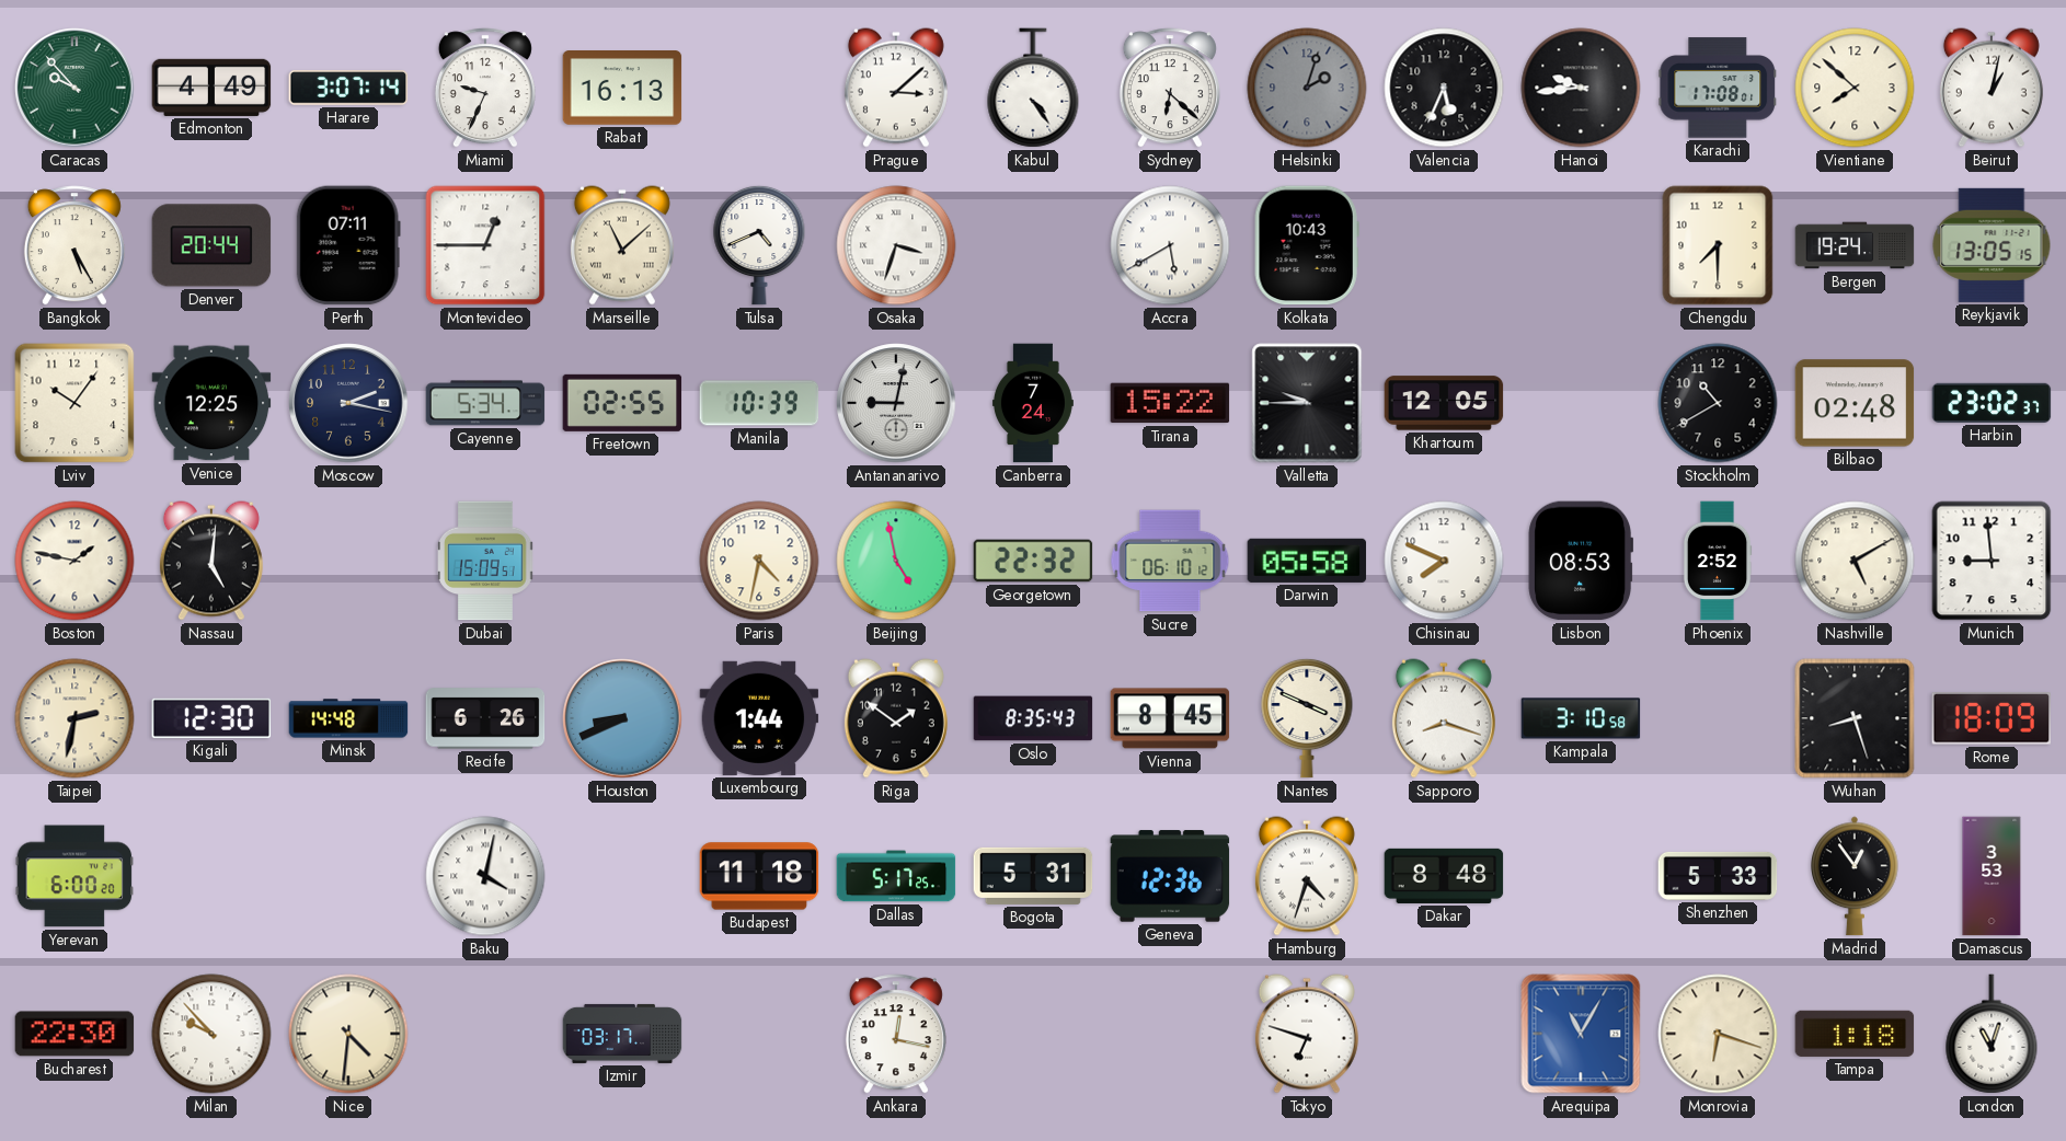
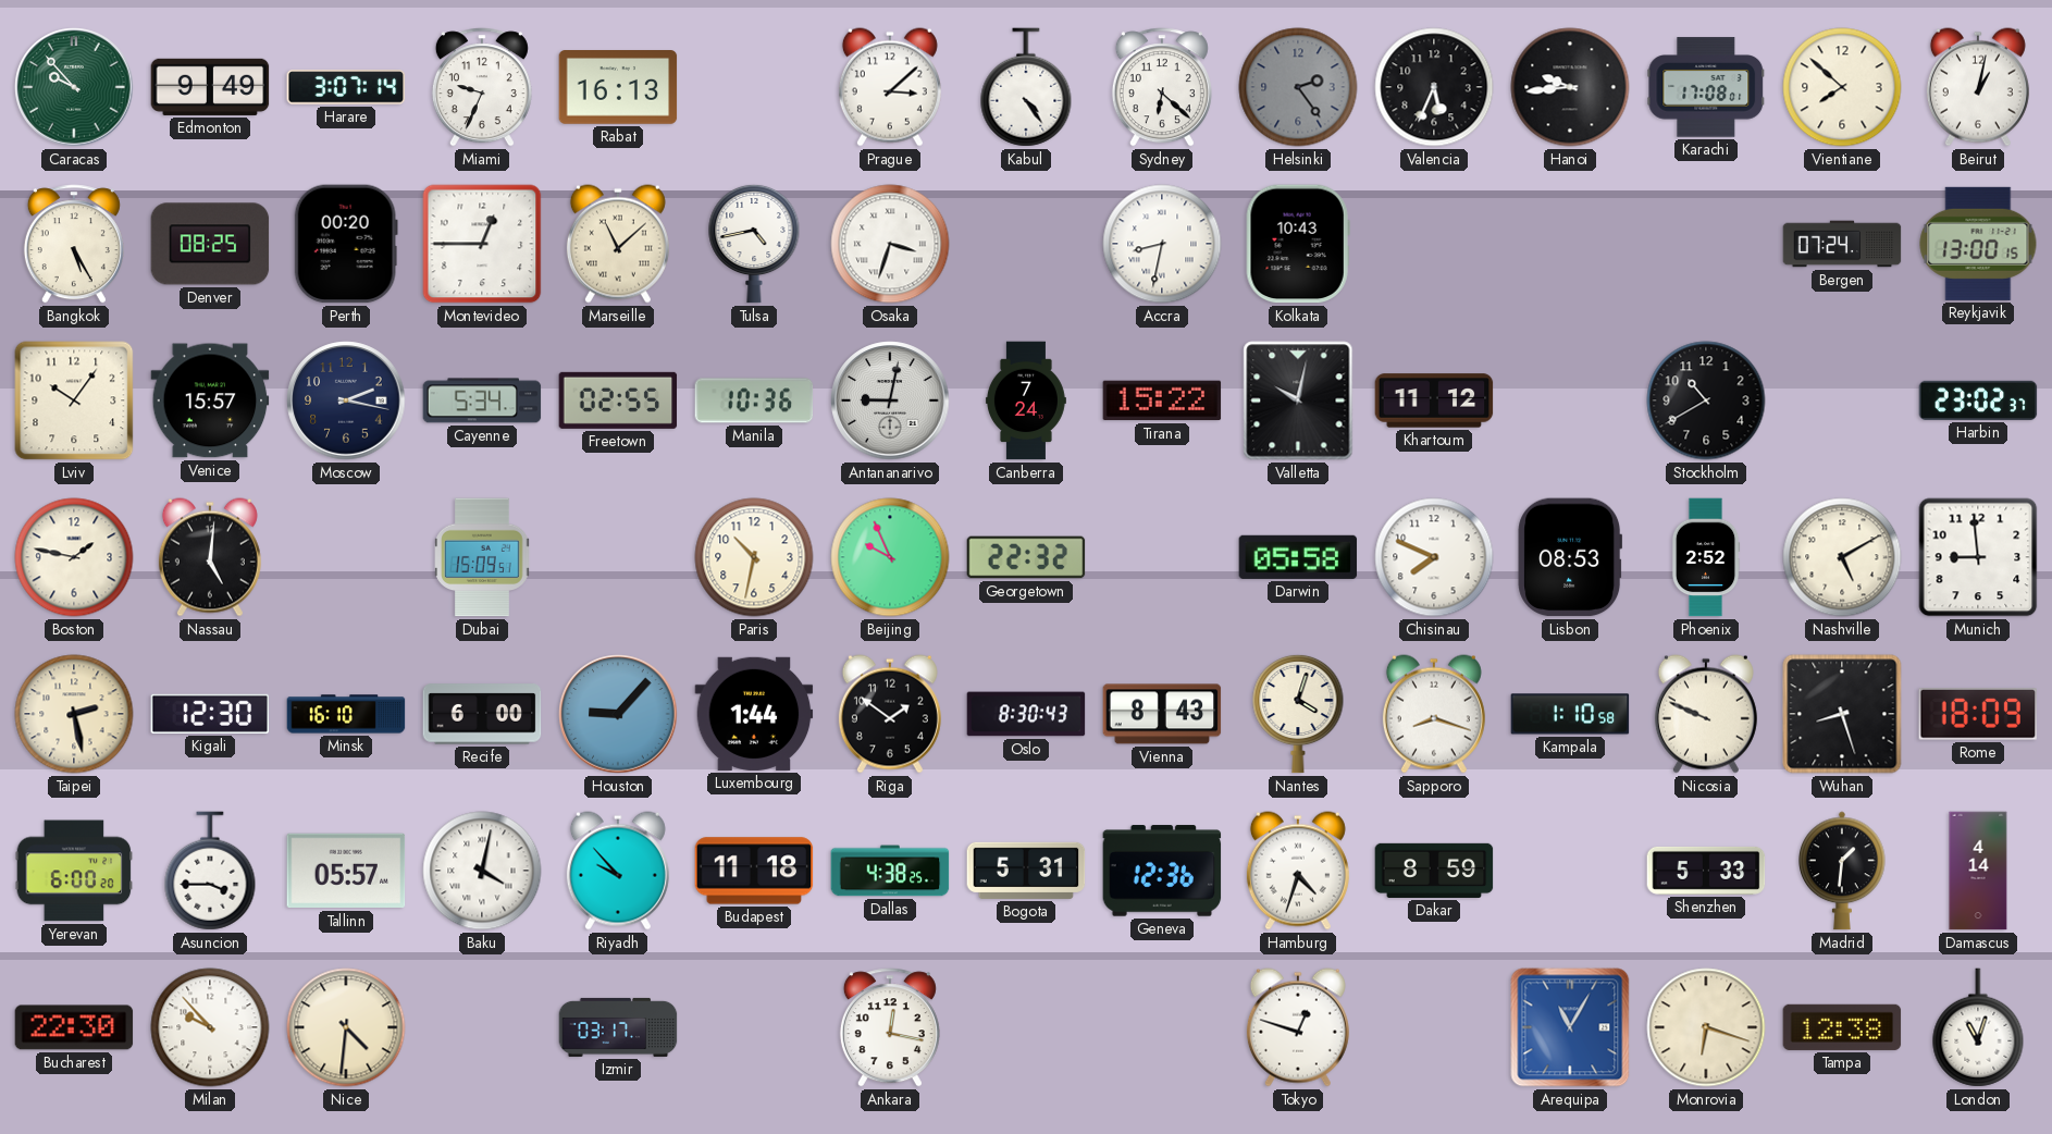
Edmonton: 4:49 -> 9:49
Helsinki: 2:03 -> 2:24
Denver: 20:44 -> 08:25
Perth: 07:11 -> 00:20
Tulsa: 4:41 -> 4:43
Accra: 5:40 -> 8:32
Chengdu: 7:30 -> none
Bergen: 19:24 -> 07:24
Reykjavik: 13:05 -> 13:00
Venice: 12:25 -> 15:57
Manila: 10:39 -> 10:36
Valletta: 9:45 -> 10:02
Khartoum: 12:05 -> 11:12
Bilbao: 02:48 -> none
Paris: 4:32 -> 10:32
Beijing: 4:58 -> 9:56
Sucre: 06:10 -> none
Taipei: 2:32 -> 2:28
Minsk: 14:48 -> 16:10
Recife: 6:26 -> 6:00
Houston: 8:41 -> 9:07
Oslo: 8:35 -> 8:30
Vienna: 8:45 -> 8:43
Nantes: 3:49 -> 4:03
Kampala: 3:10 -> 1:10
Nicosia: none -> 9:49
Asuncion: none -> 3:45
Tallinn: none -> 05:57
Riyadh: none -> 9:53
Dallas: 5:17 -> 4:38
Dakar: 8:48 -> 8:59
Madrid: 12:54 -> 1:31
Damascus: 3:53 -> 4:14
Tokyo: 6:48 -> 12:48
Tampa: 1:18 -> 12:38
